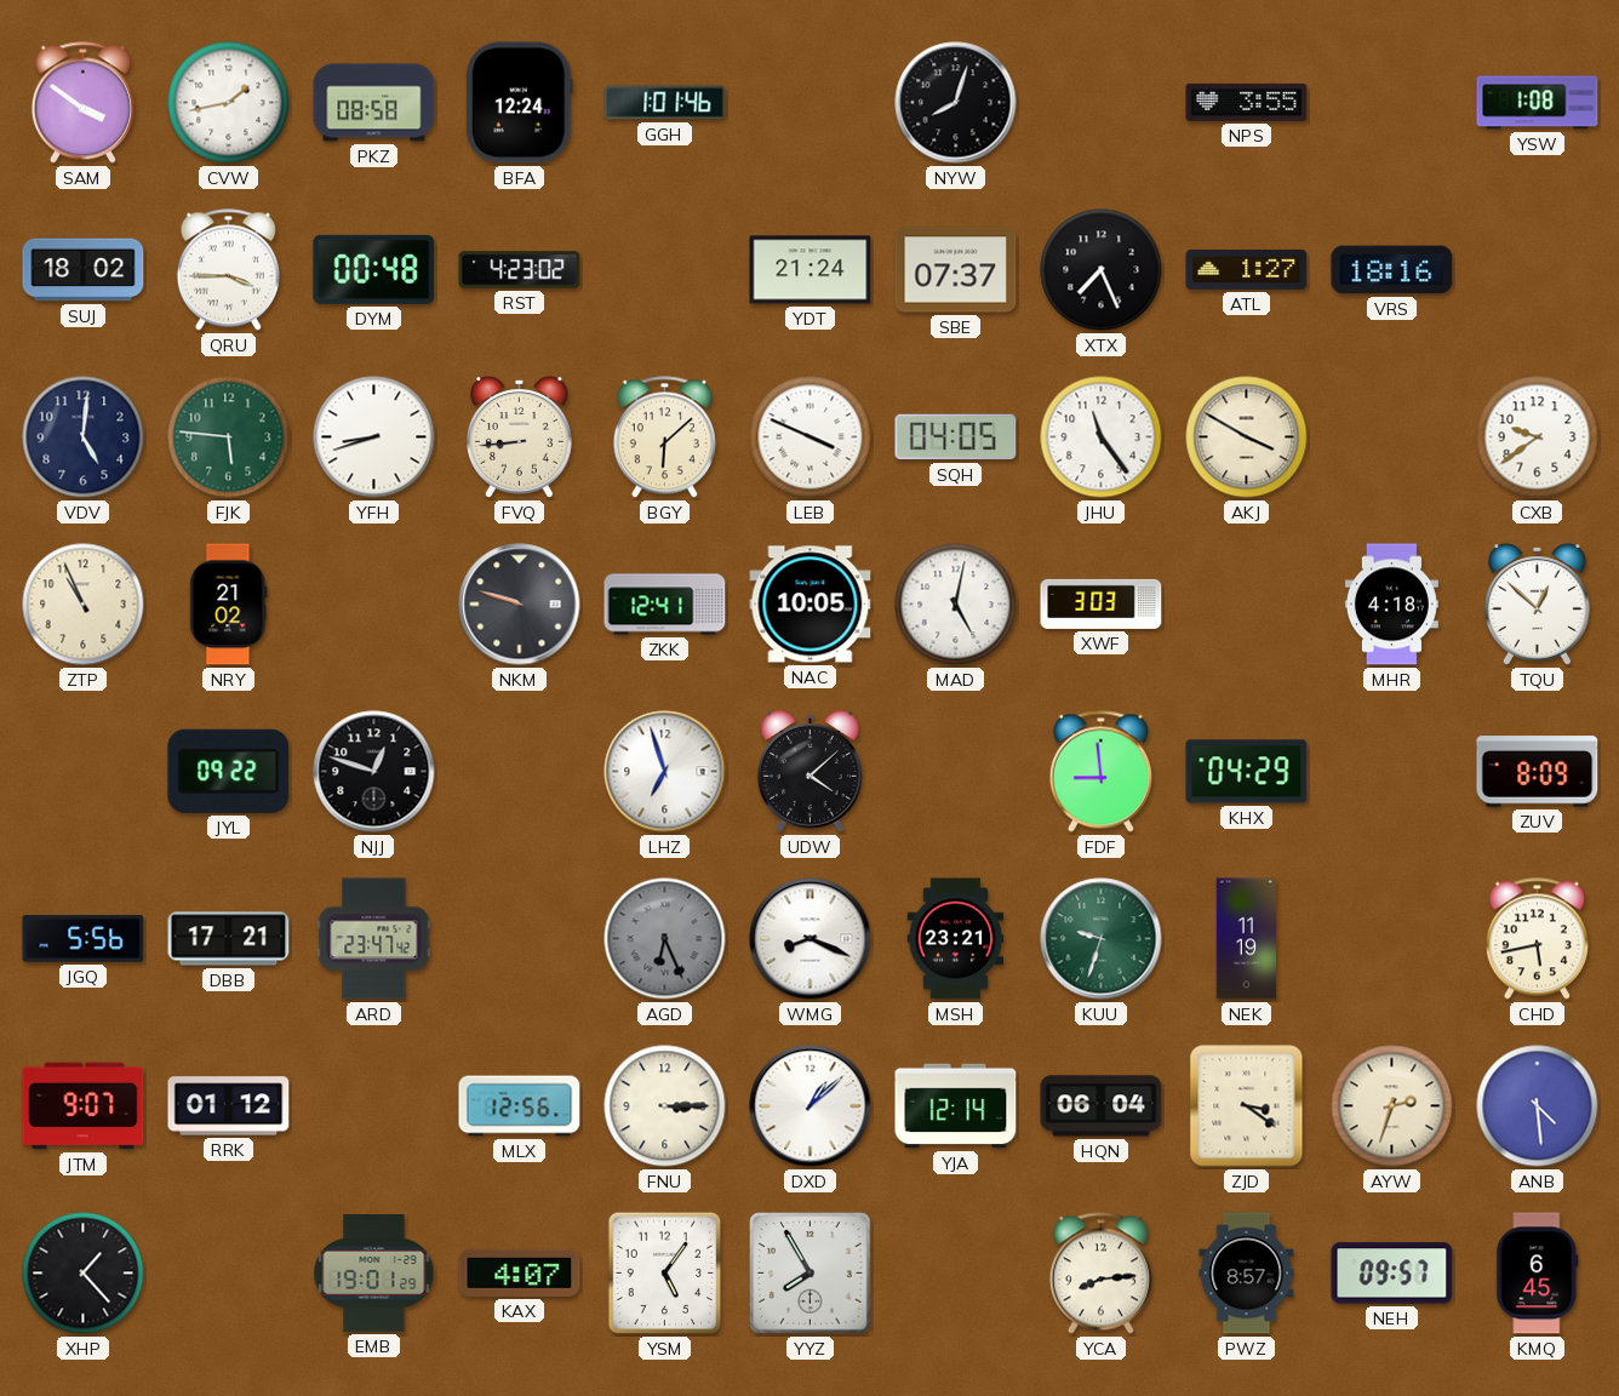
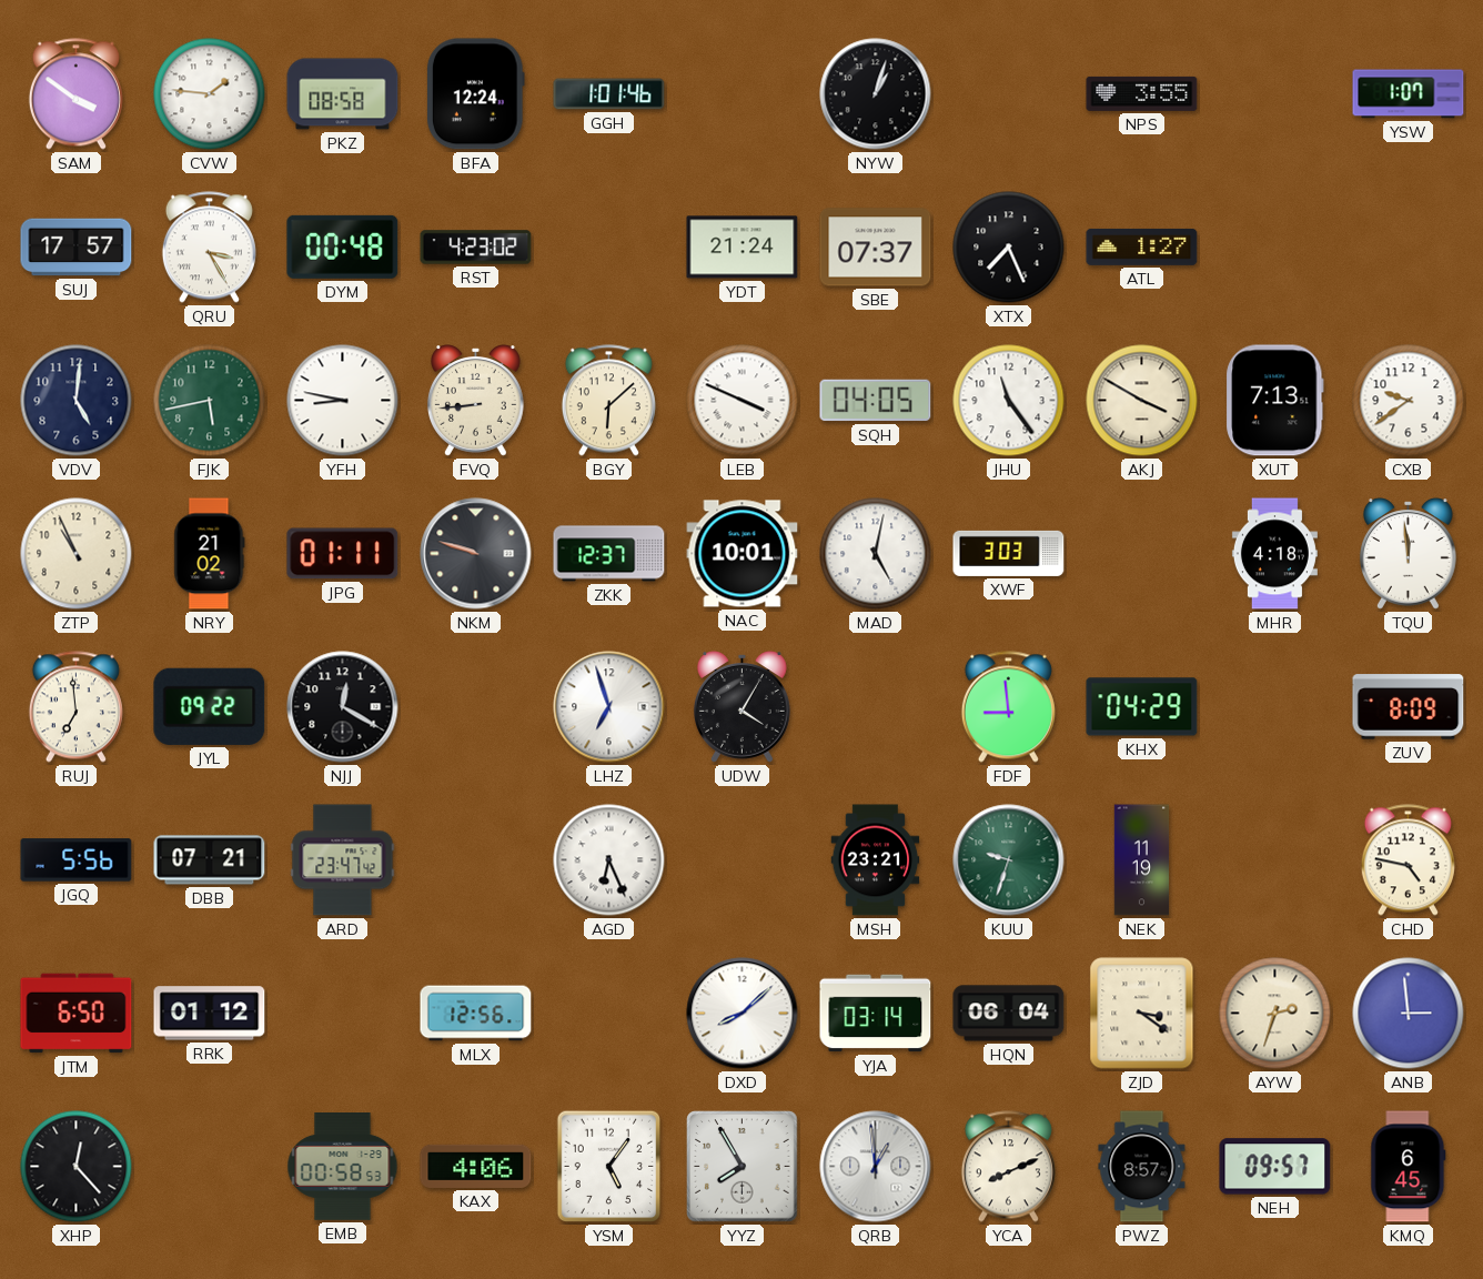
CVW: 1:43 -> 1:46
NYW: 8:03 -> 1:03
YSW: 1:08 -> 1:07
SUJ: 18:02 -> 17:57
QRU: 3:45 -> 3:25
VRS: 18:16 -> none
FJK: 5:46 -> 5:43
YFH: 8:42 -> 8:47
XUT: none -> 7:13
JPG: none -> 01:11
ZKK: 12:41 -> 12:37
NAC: 10:05 -> 10:01
TQU: 12:52 -> 11:59
RUJ: none -> 6:59
NJJ: 12:48 -> 12:20
UDW: 4:08 -> 4:05
DBB: 17:21 -> 07:21
AGD dial: grey -> white
WMG: 8:19 -> none
CHD: 5:43 -> 4:47
JTM: 9:07 -> 6:50
FNU: 3:15 -> none
DXD: 1:08 -> 8:08
YJA: 12:14 -> 03:14
ANB: 4:29 -> 2:59
XHP: 1:23 -> 12:23
EMB: 19:01 -> 00:58
KAX: 4:07 -> 4:06
QRB: none -> 12:59
YCA: 8:14 -> 8:11
